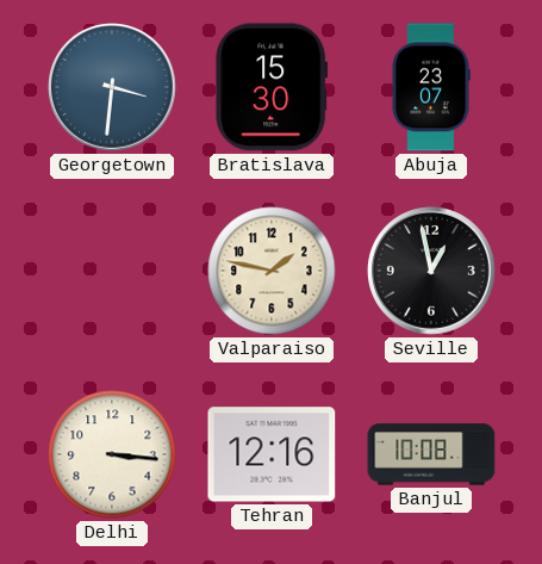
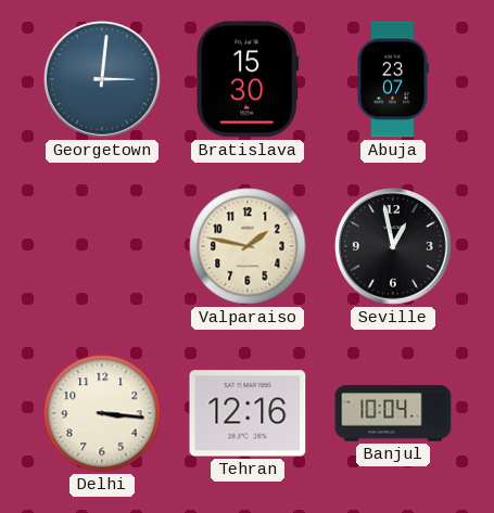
Georgetown: 3:31 -> 3:01
Banjul: 10:08 -> 10:04
